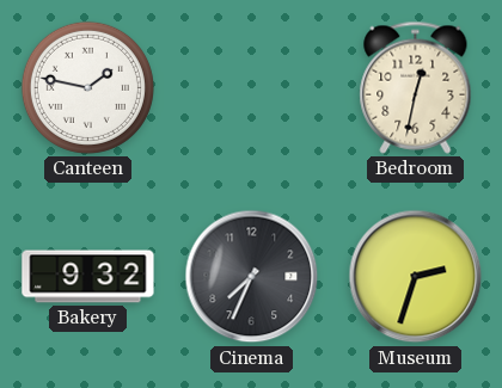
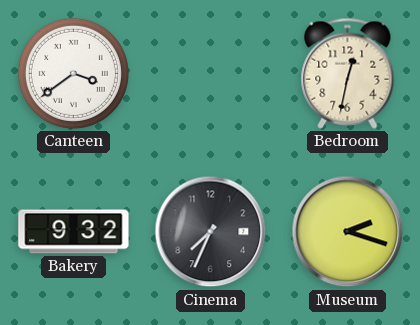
Canteen: 1:47 -> 3:39
Museum: 2:33 -> 2:18
